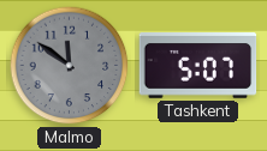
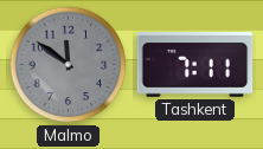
Tashkent: 5:07 -> 7:11
